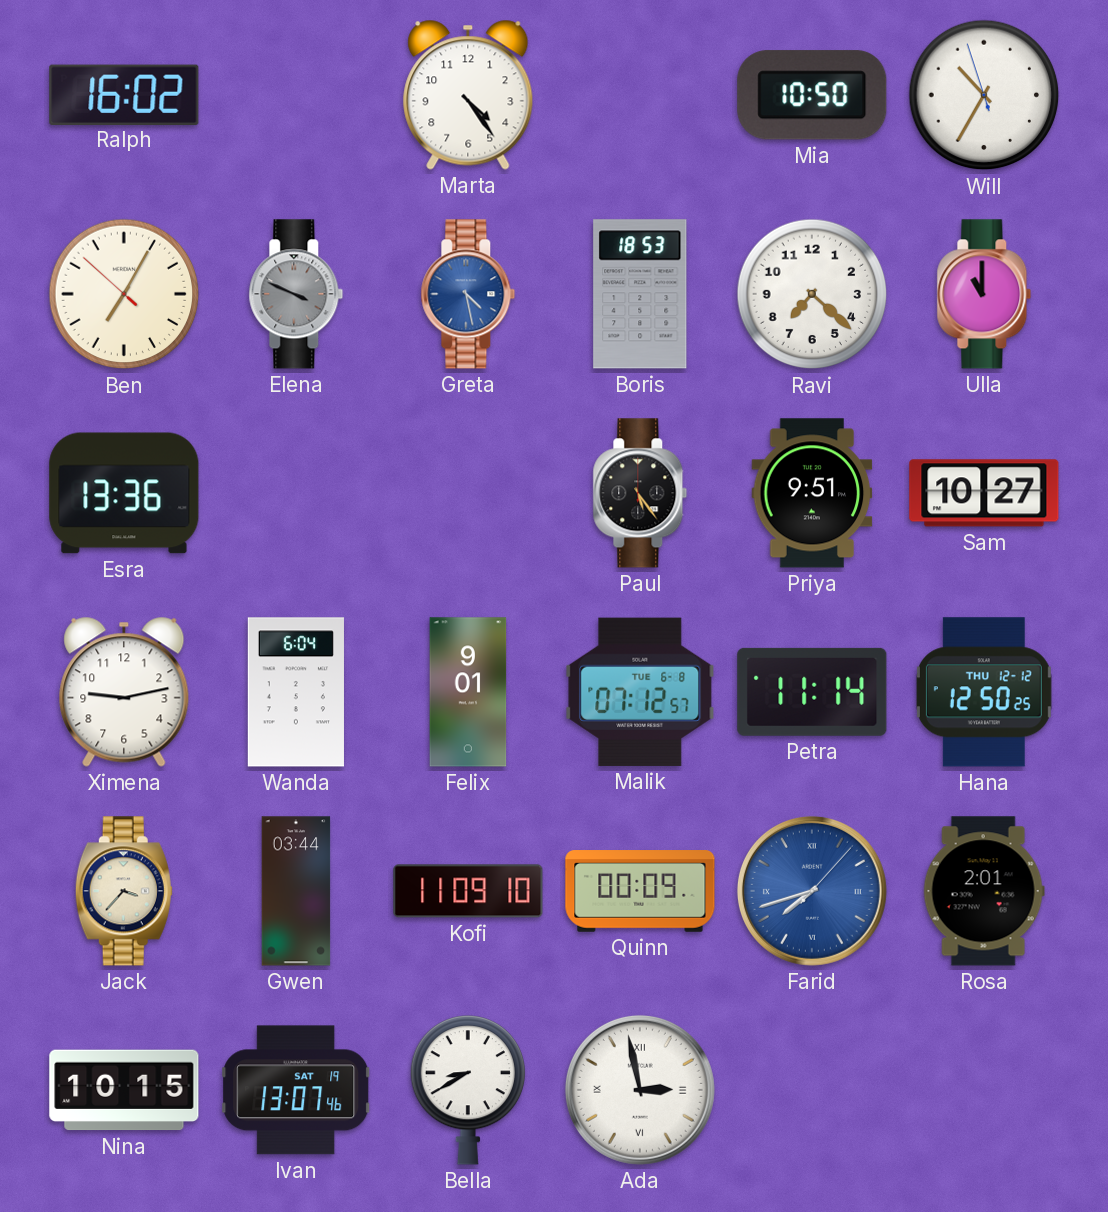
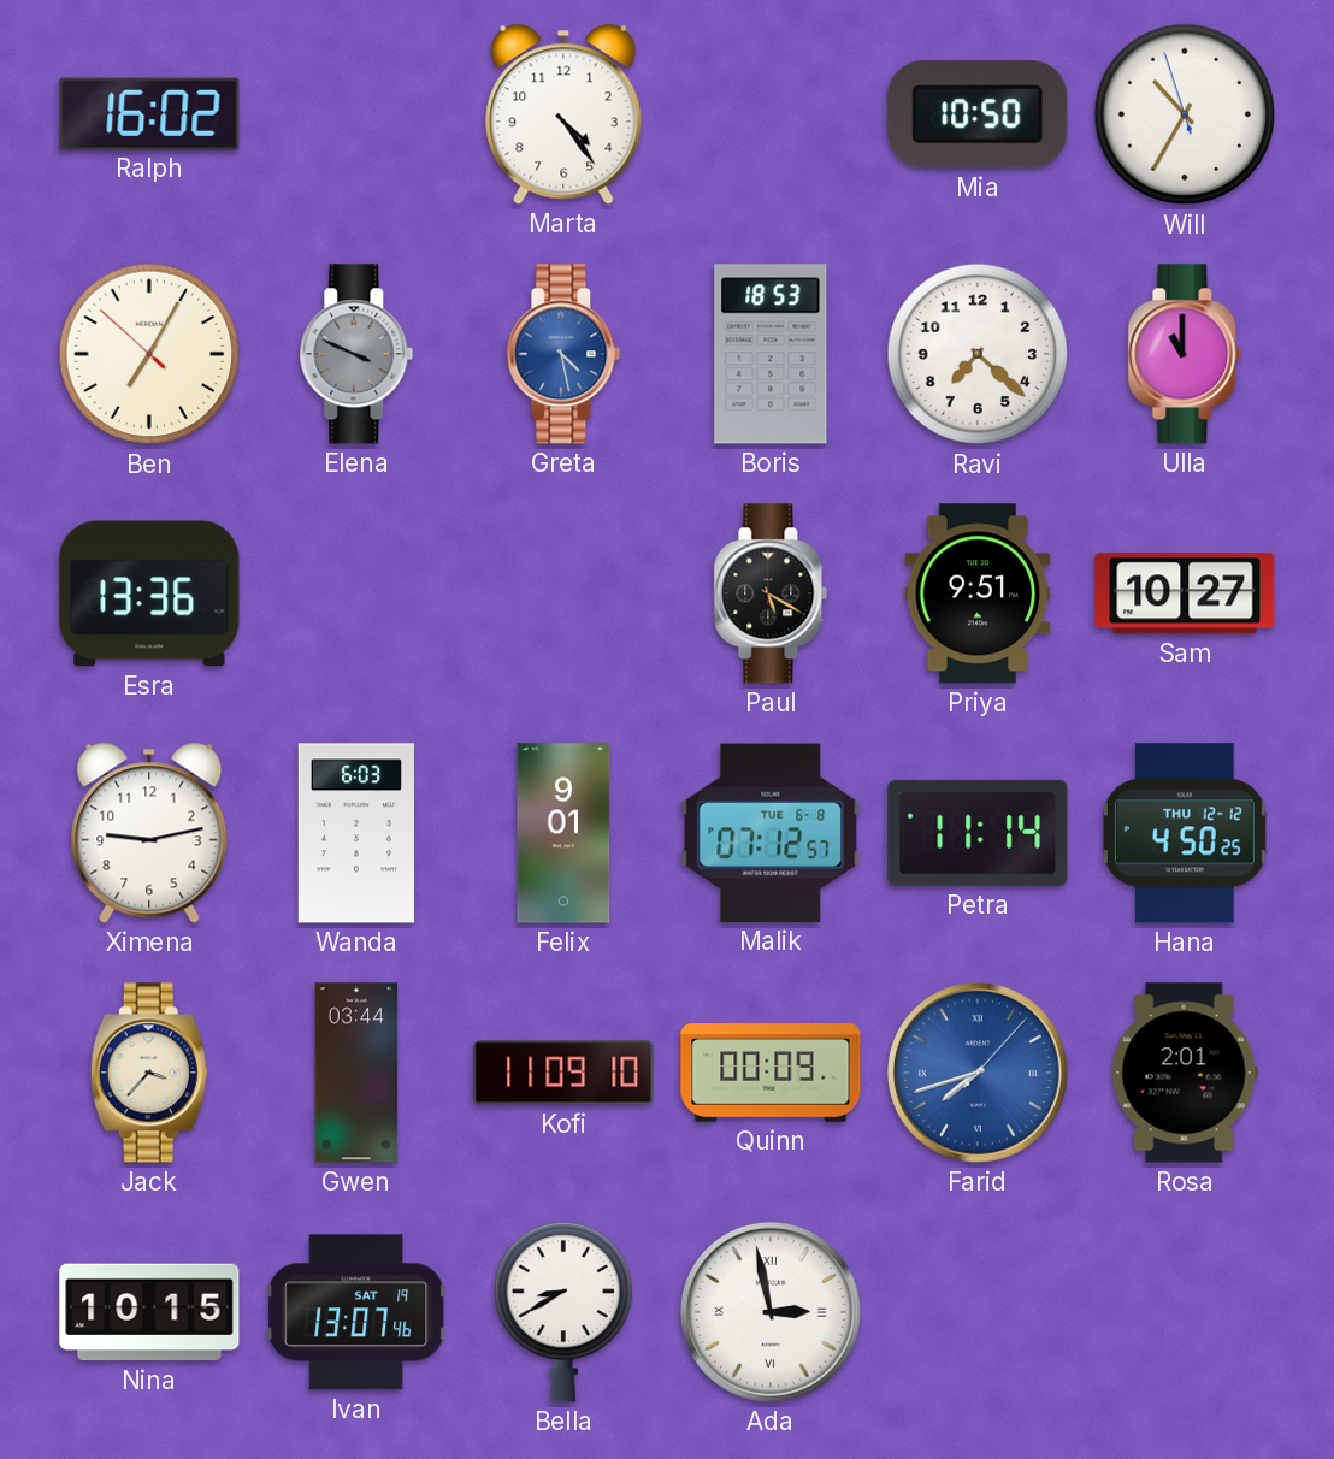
Paul: 5:24 -> 5:20
Wanda: 6:04 -> 6:03
Hana: 12:50 -> 4:50
